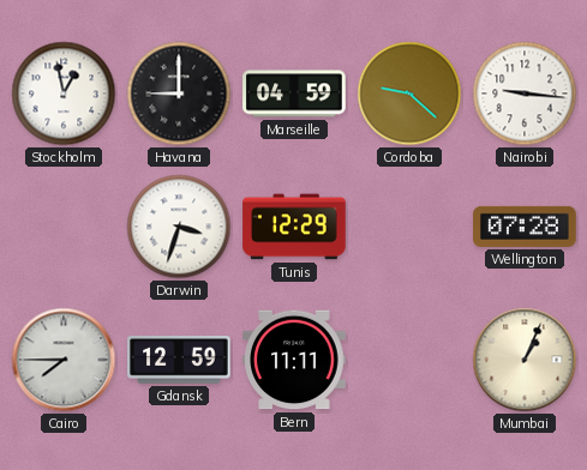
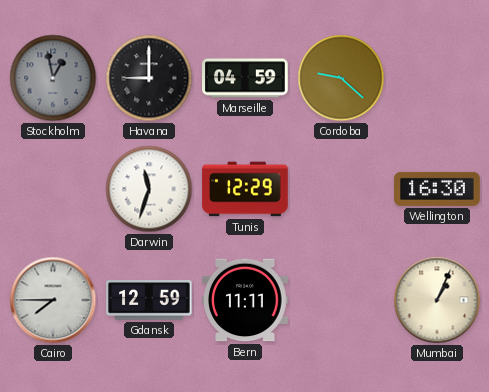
Stockholm dial: white -> grey
Nairobi: 9:16 -> none
Darwin: 3:33 -> 11:33
Wellington: 07:28 -> 16:30
